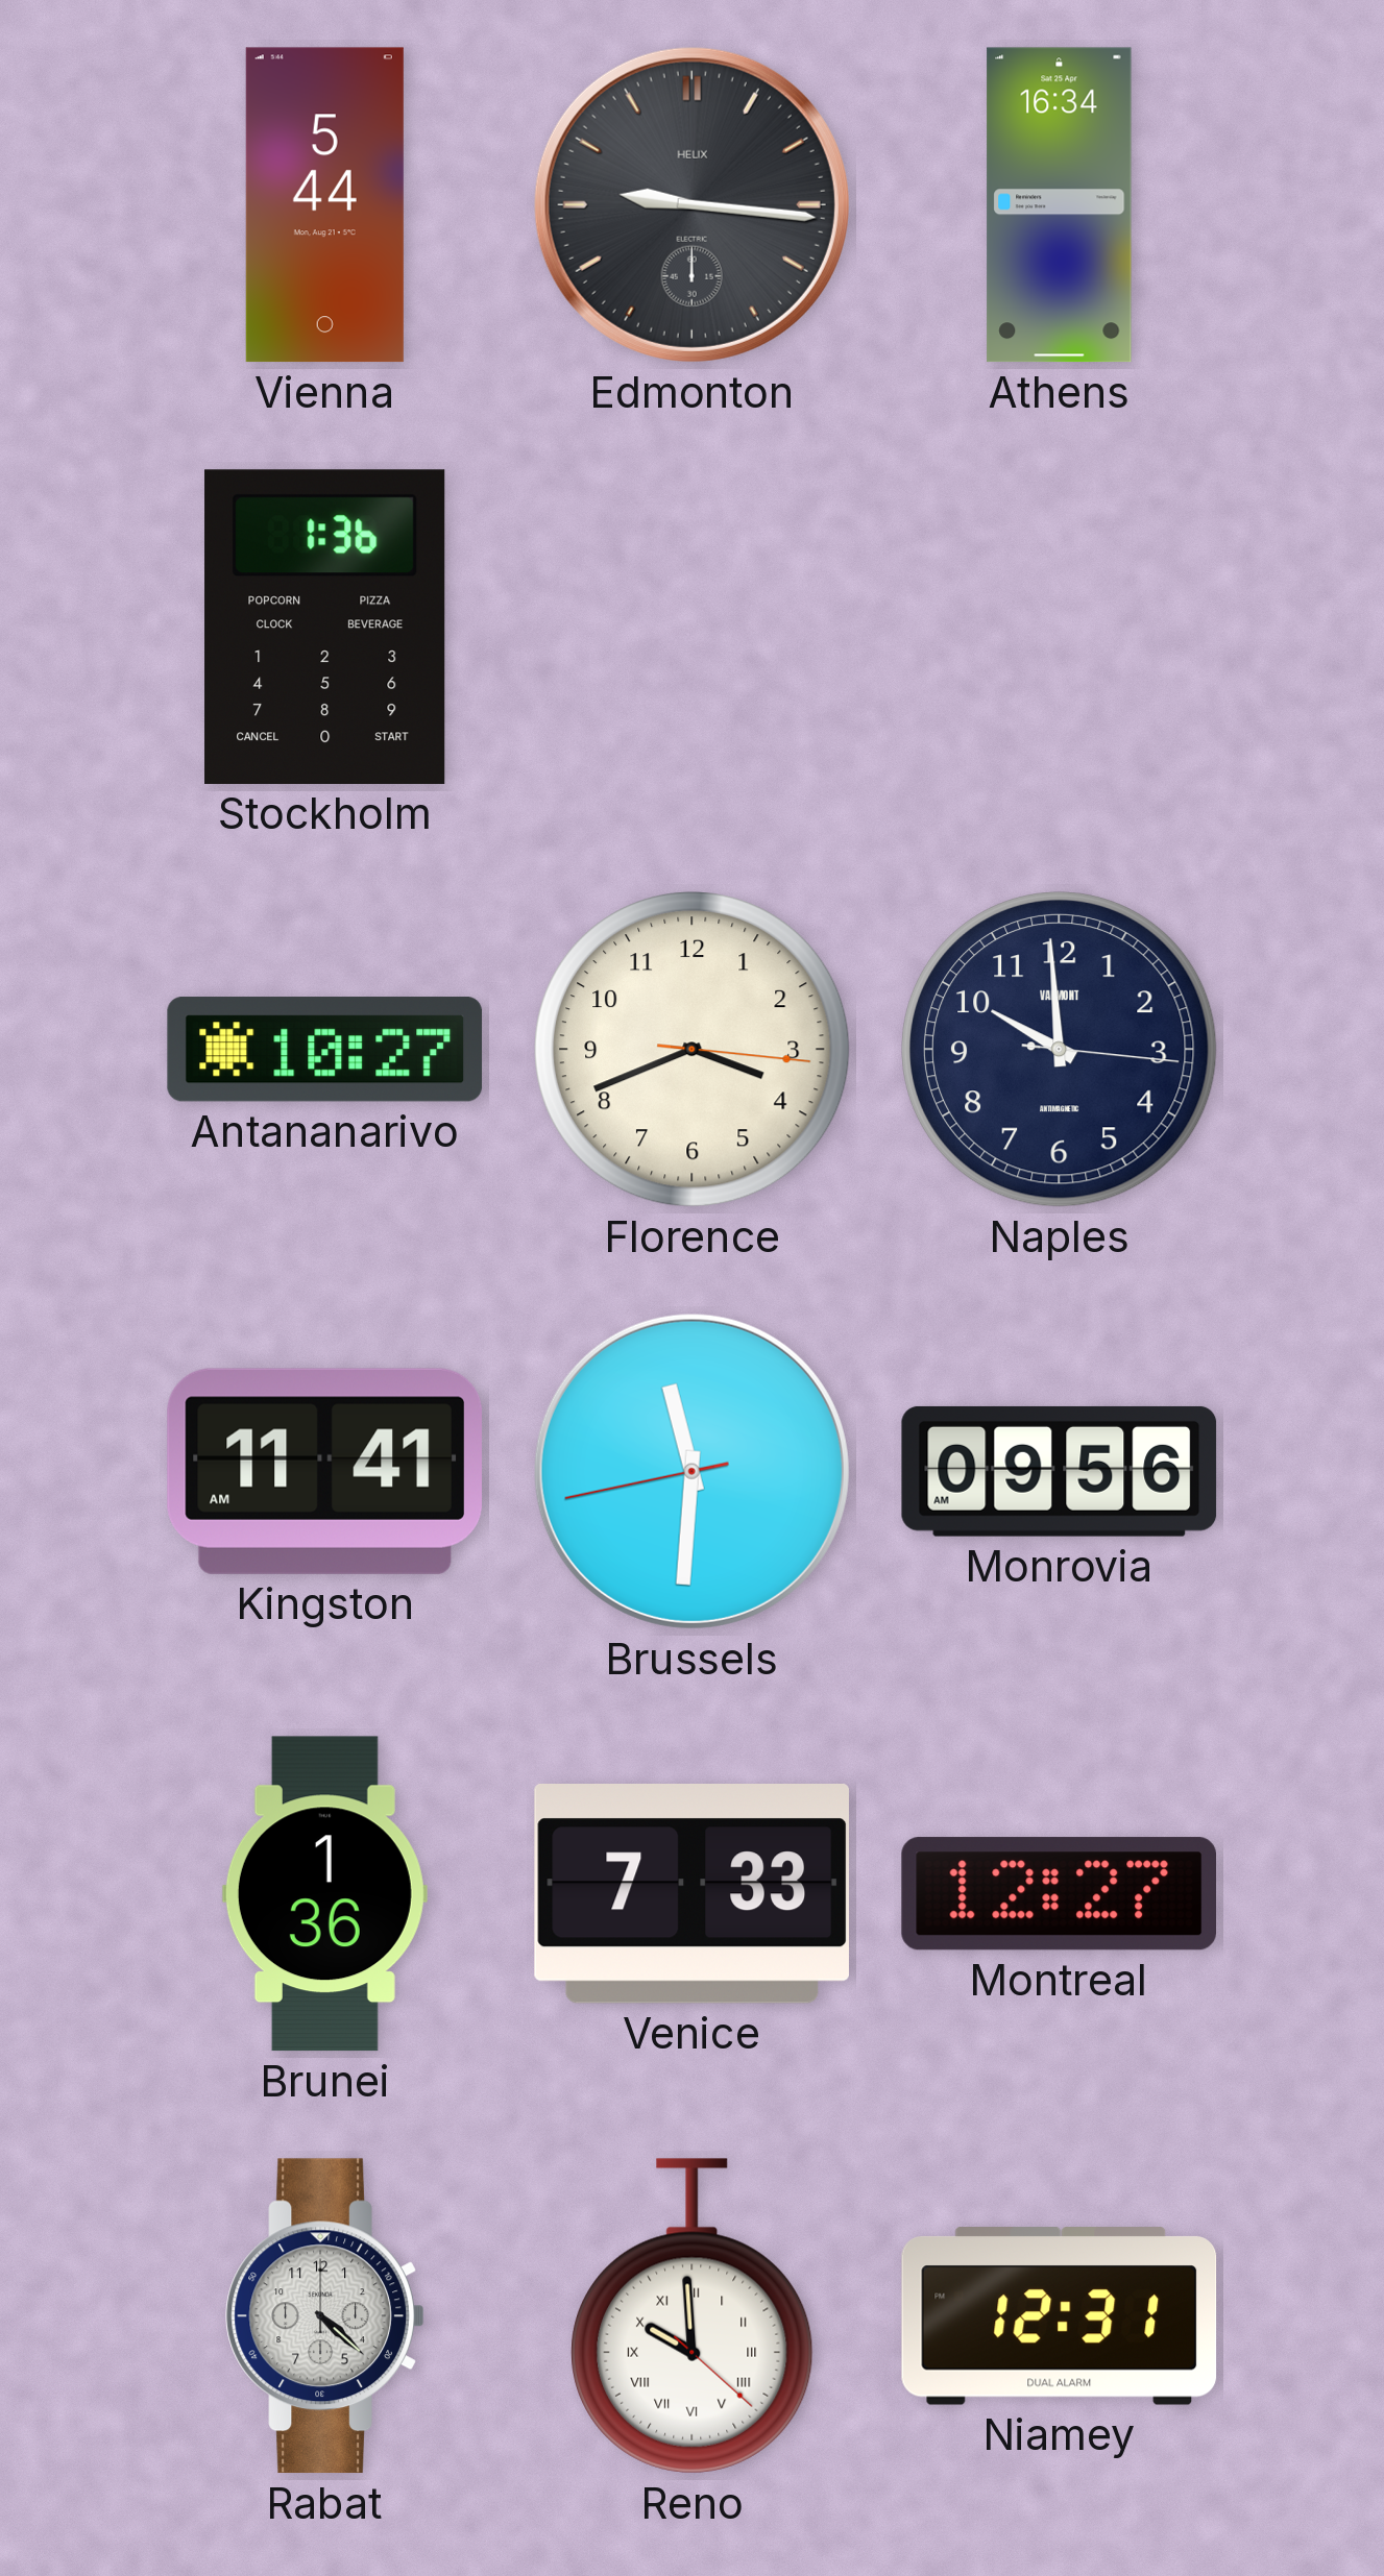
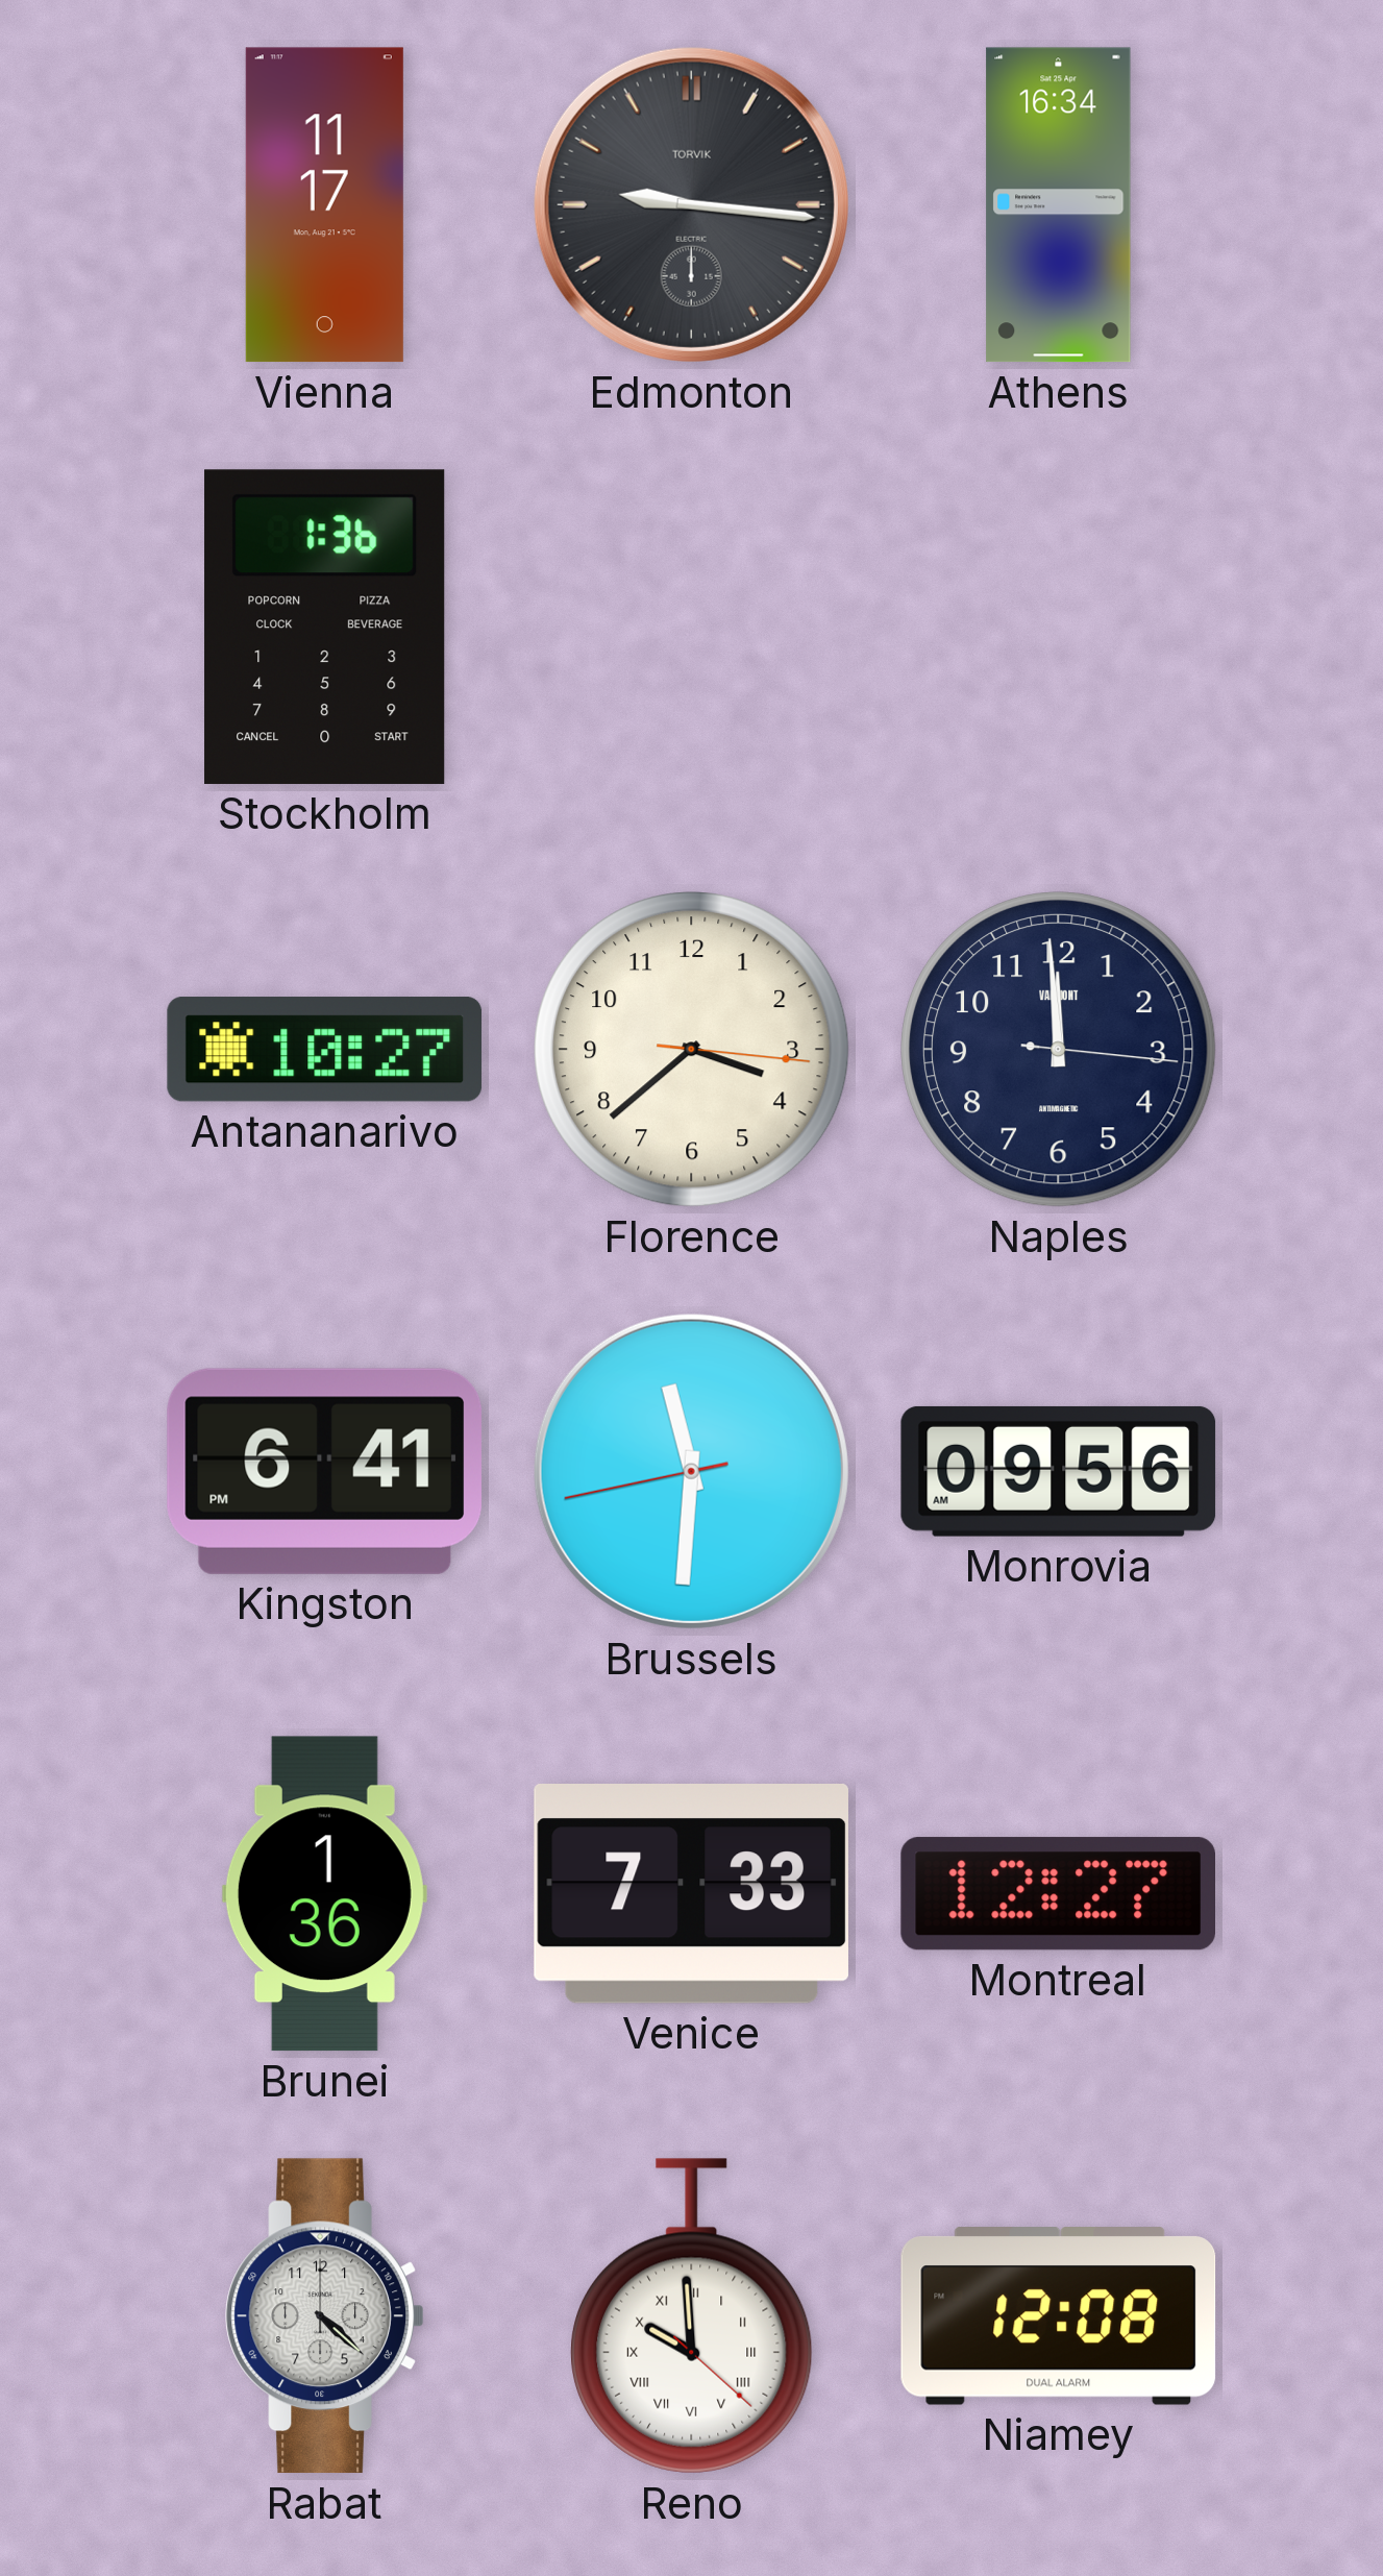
Vienna: 5:44 -> 11:17
Edmonton brand: HELIX -> TORVIK
Florence: 3:41 -> 3:38
Naples: 9:59 -> 11:59
Kingston: 11:41 -> 6:41
Niamey: 12:31 -> 12:08
